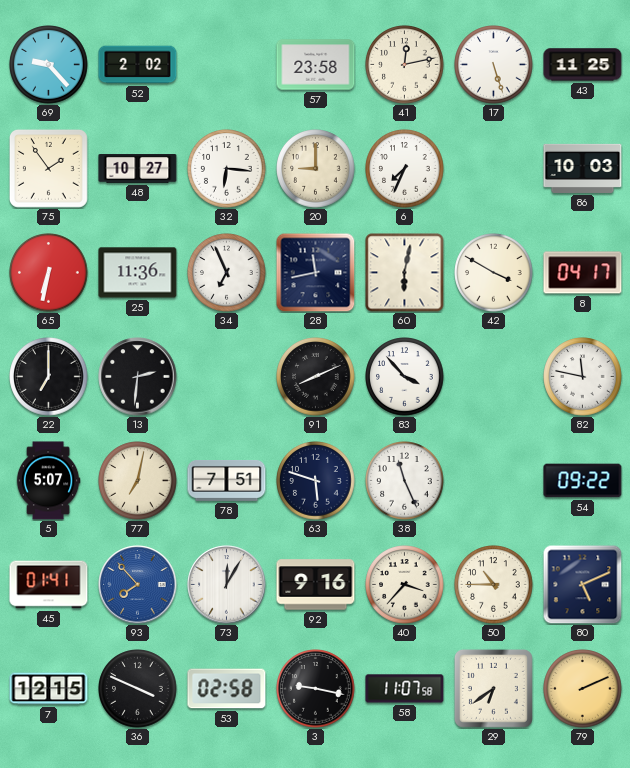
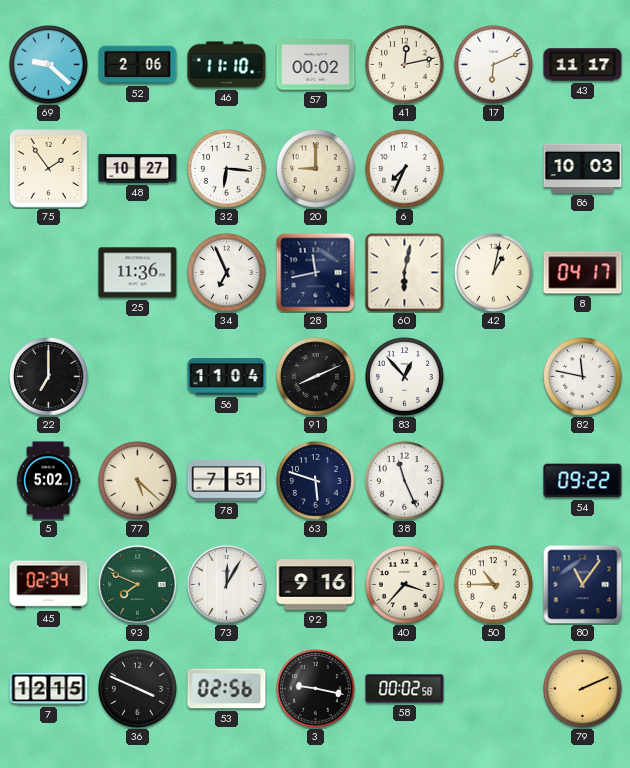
69: 9:23 -> 9:22
52: 2:02 -> 2:06
46: none -> 11:10
57: 23:58 -> 00:02
17: 5:27 -> 6:11
43: 11:25 -> 11:17
65: 6:32 -> none
42: 3:50 -> 1:02
13: 2:31 -> none
56: none -> 11:04
83: 3:53 -> 12:53
5: 5:07 -> 5:02
77: 7:02 -> 5:22
45: 01:41 -> 02:34
93: 7:53 -> 7:49
93 dial: blue -> green
80: 5:11 -> 11:06
53: 02:58 -> 02:56
58: 11:07 -> 00:02
29: 6:39 -> none
